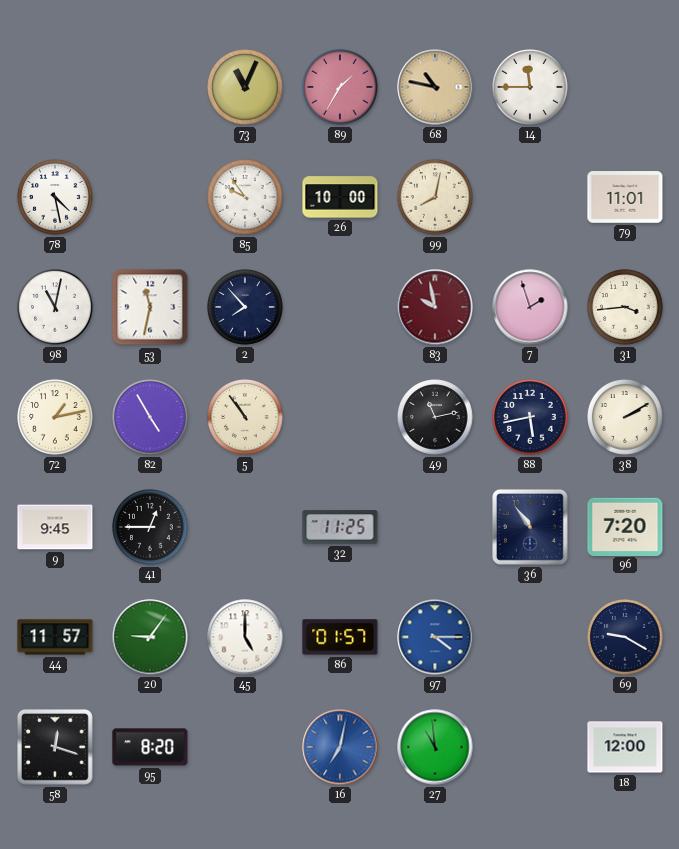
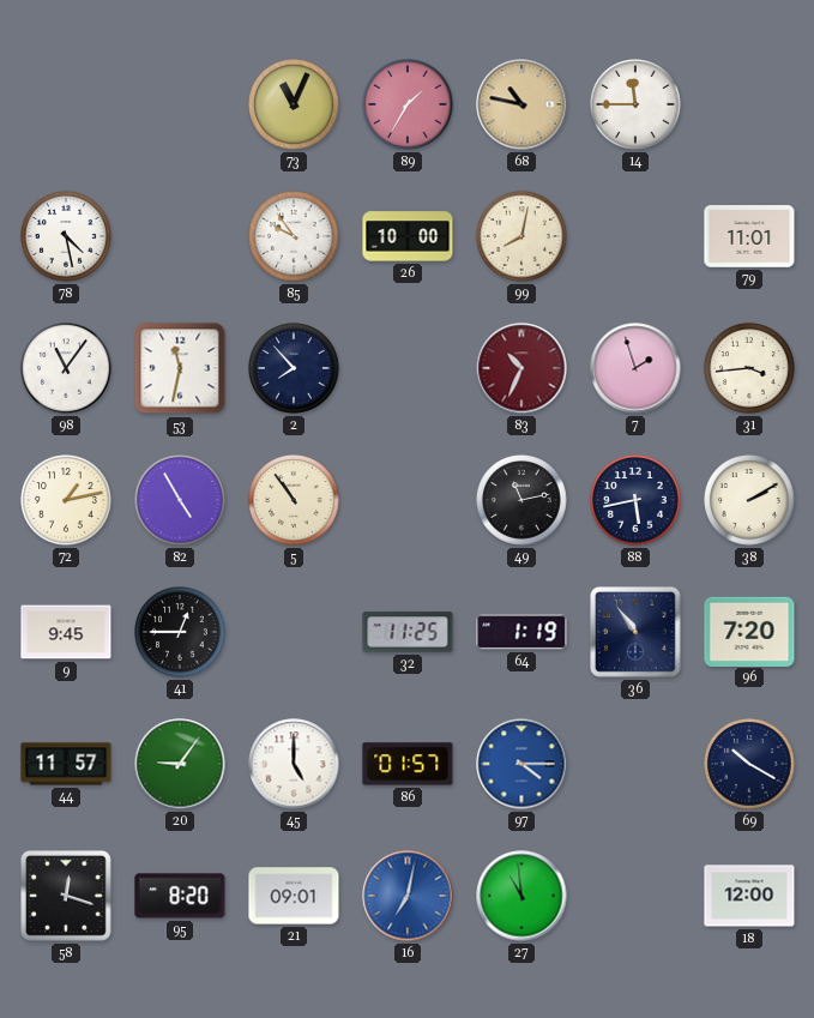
98: 11:02 -> 11:06
83: 9:58 -> 10:34
64: none -> 1:19
69: 9:20 -> 10:20
21: none -> 09:01
